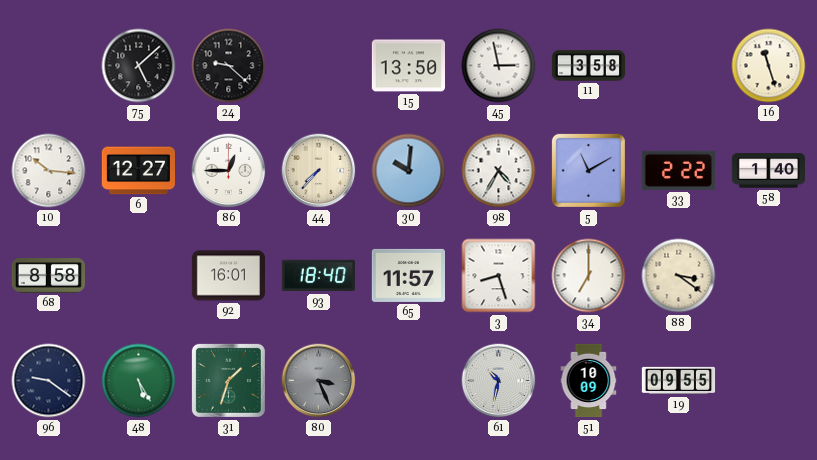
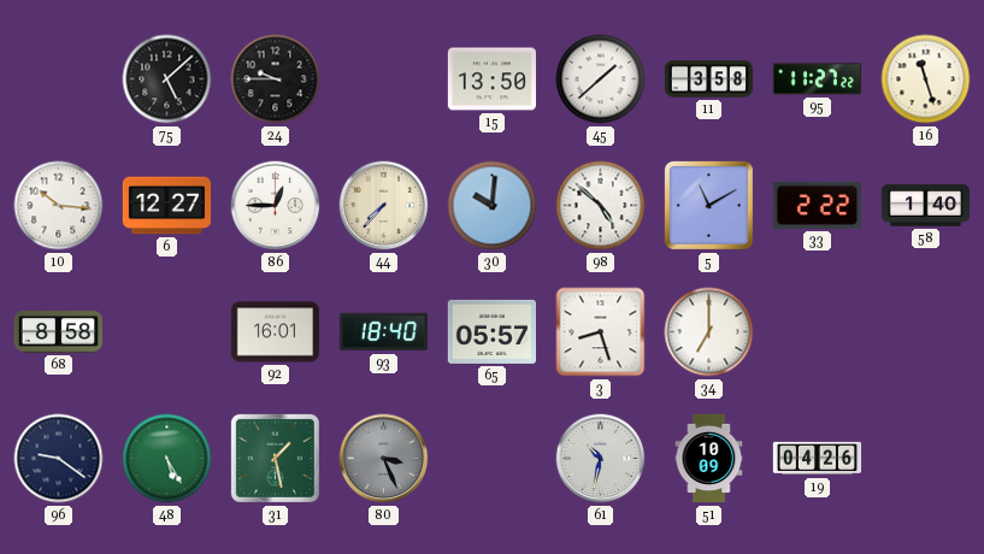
24: 9:22 -> 9:45
45: 2:58 -> 1:38
95: none -> 11:27
98: 4:35 -> 4:52
65: 11:57 -> 05:57
88: 3:21 -> none
31: 1:33 -> 1:28
19: 09:55 -> 04:26
